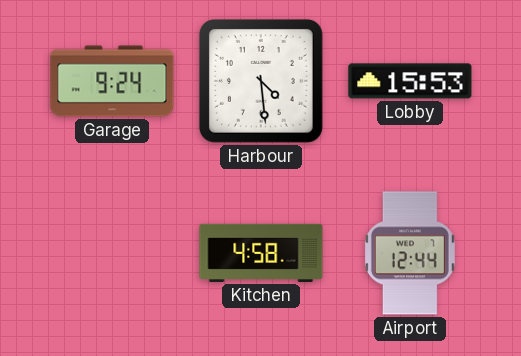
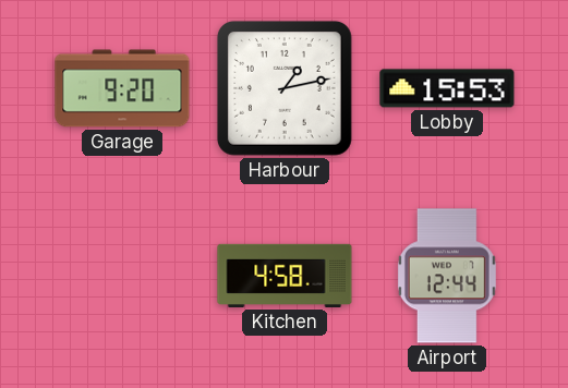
Garage: 9:24 -> 9:20
Harbour: 4:29 -> 1:13
